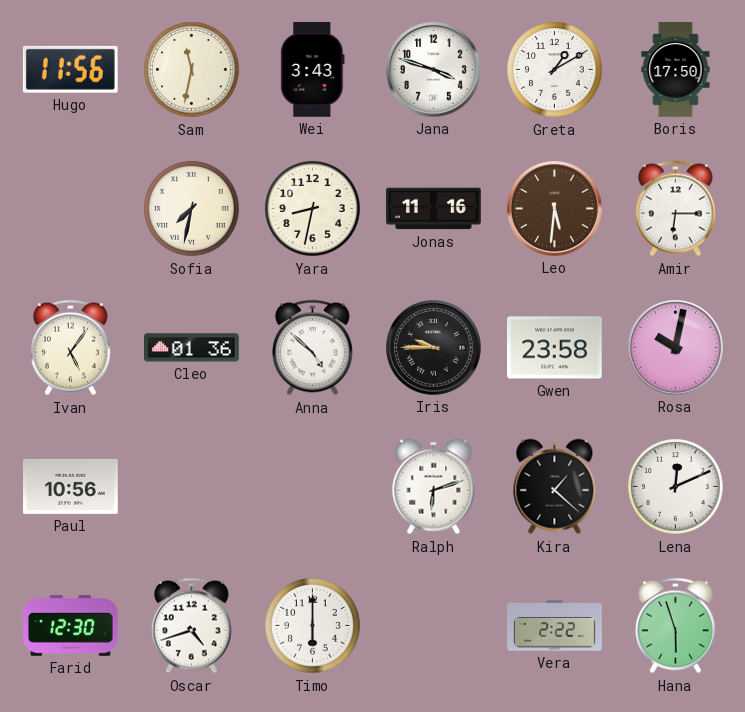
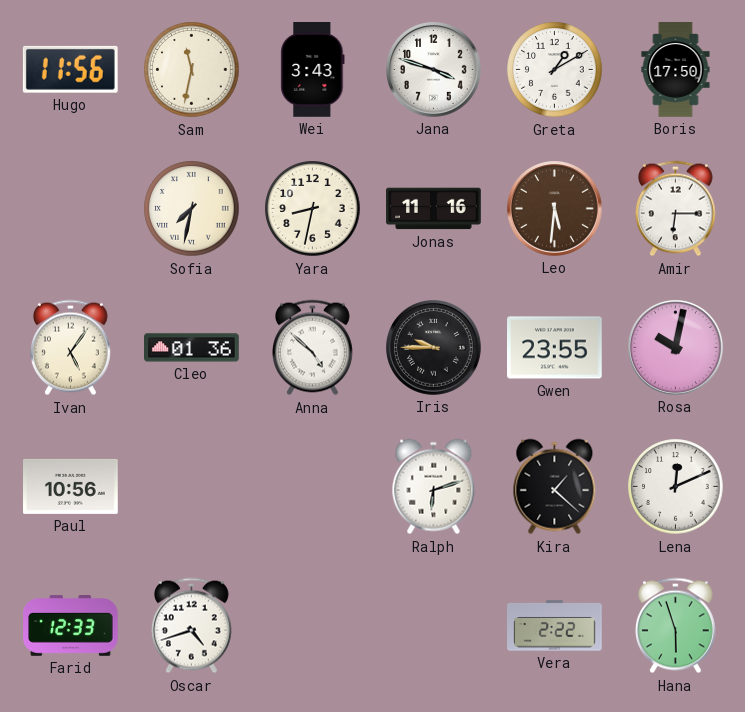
Gwen: 23:58 -> 23:55
Farid: 12:30 -> 12:33
Timo: 6:00 -> none
